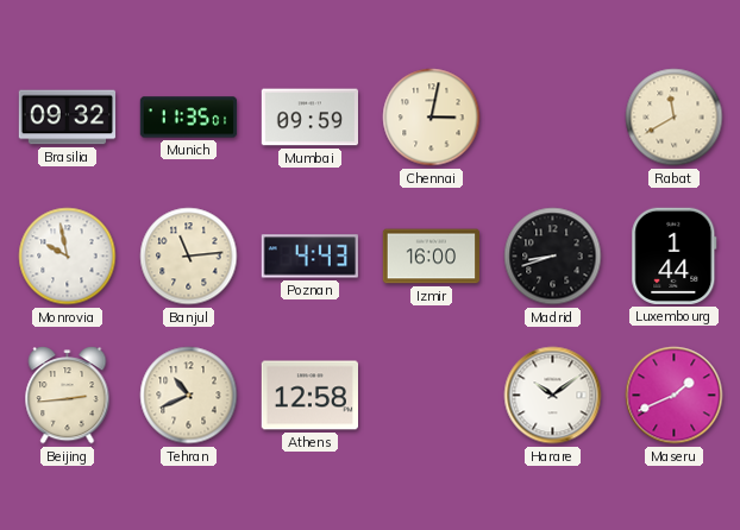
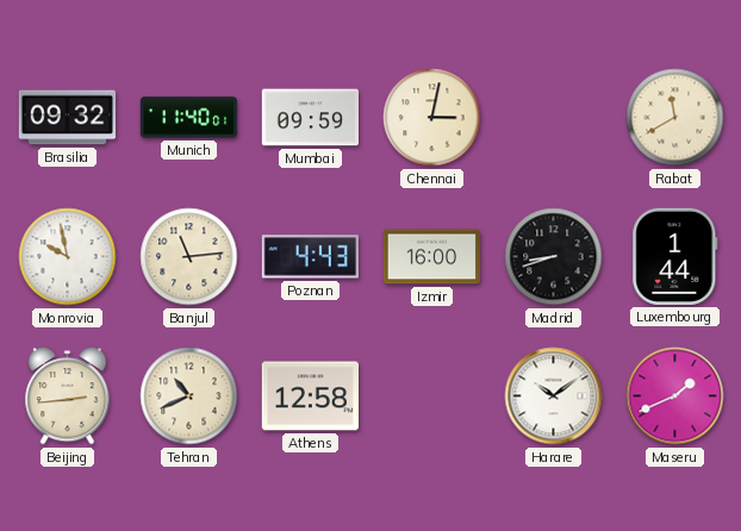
Munich: 11:35 -> 11:40
